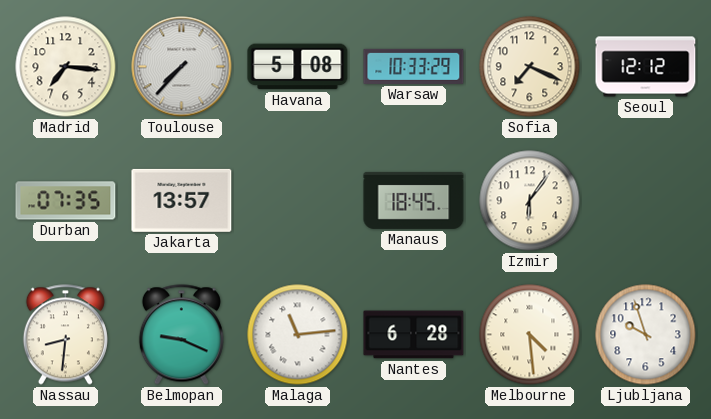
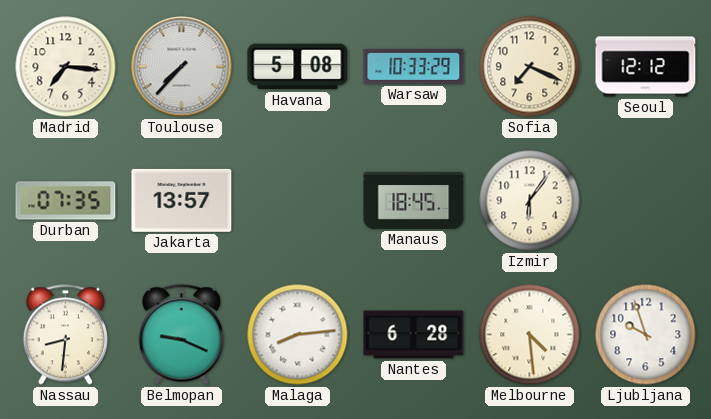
Malaga: 11:14 -> 8:14
